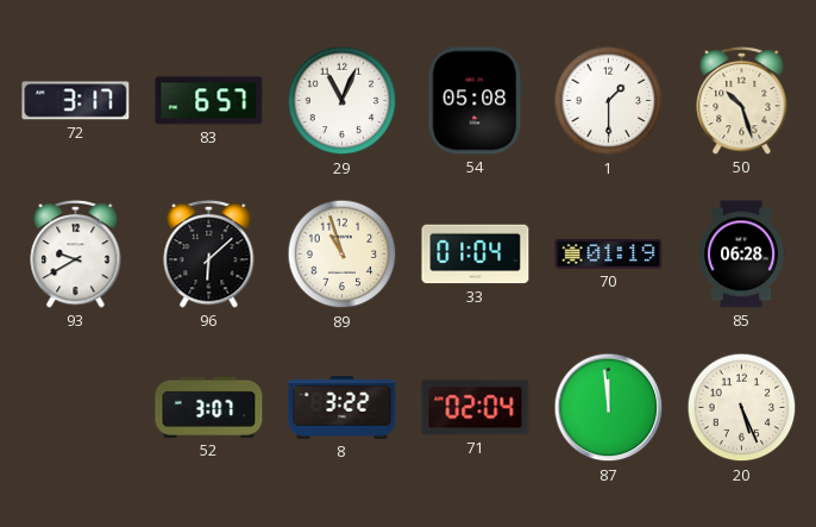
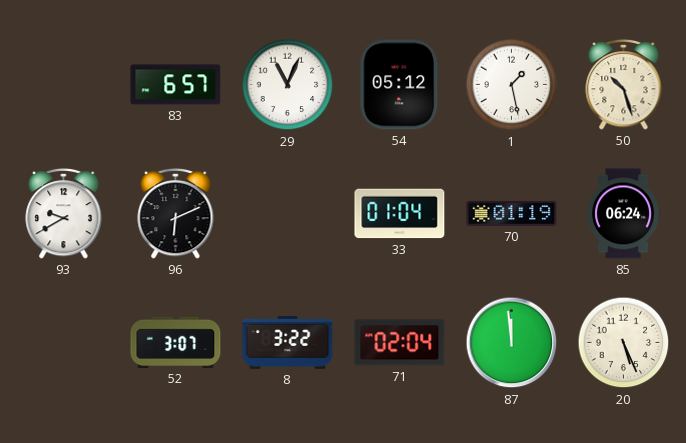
72: 3:17 -> none
54: 05:08 -> 05:12
1: 1:30 -> 1:28
96: 6:08 -> 6:11
89: 10:57 -> none
85: 06:28 -> 06:24
